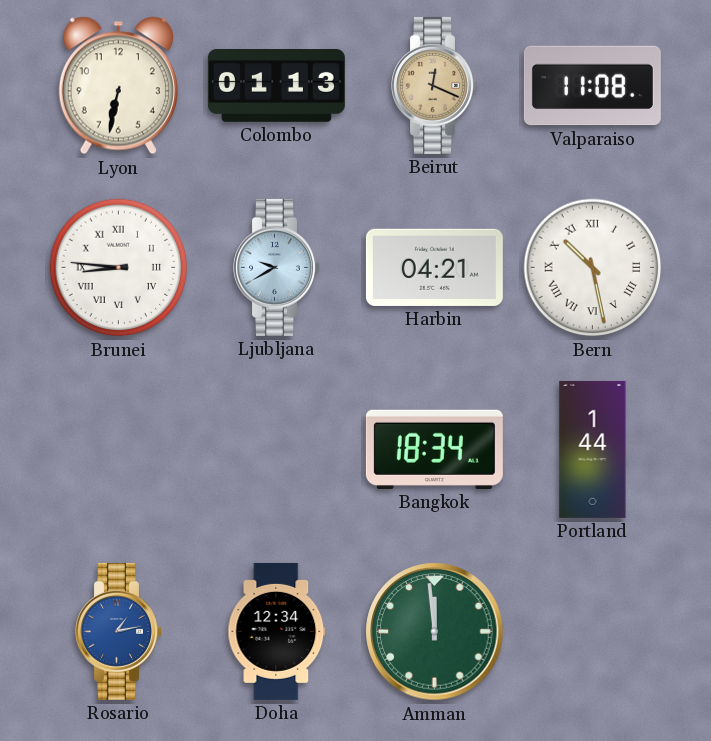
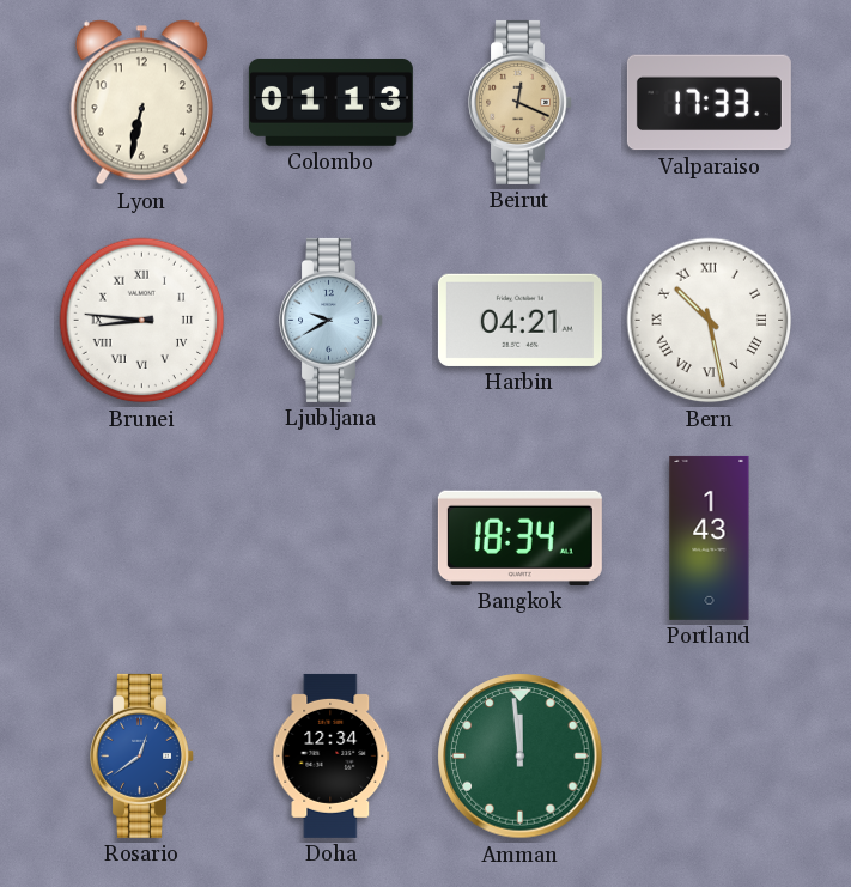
Valparaiso: 11:08 -> 17:33
Portland: 1:44 -> 1:43
Rosario: 1:13 -> 12:39
